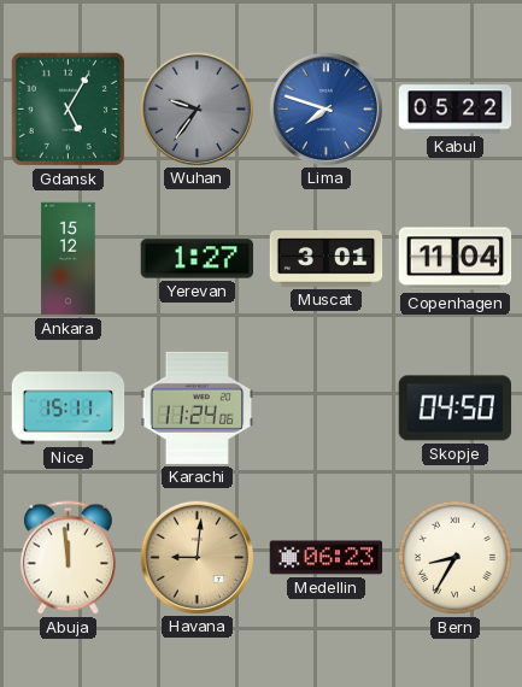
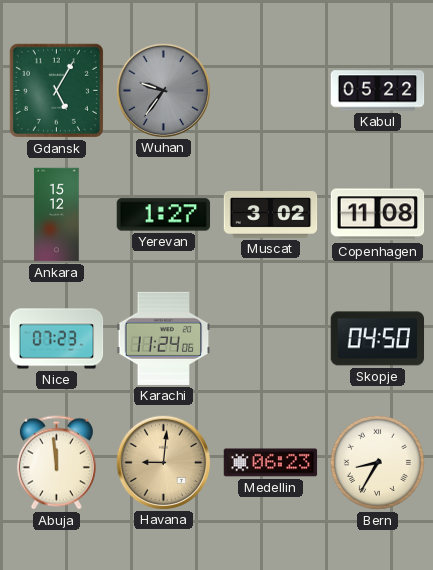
Lima: 7:48 -> none
Muscat: 3:01 -> 3:02
Copenhagen: 11:04 -> 11:08
Nice: 15:11 -> 07:23
